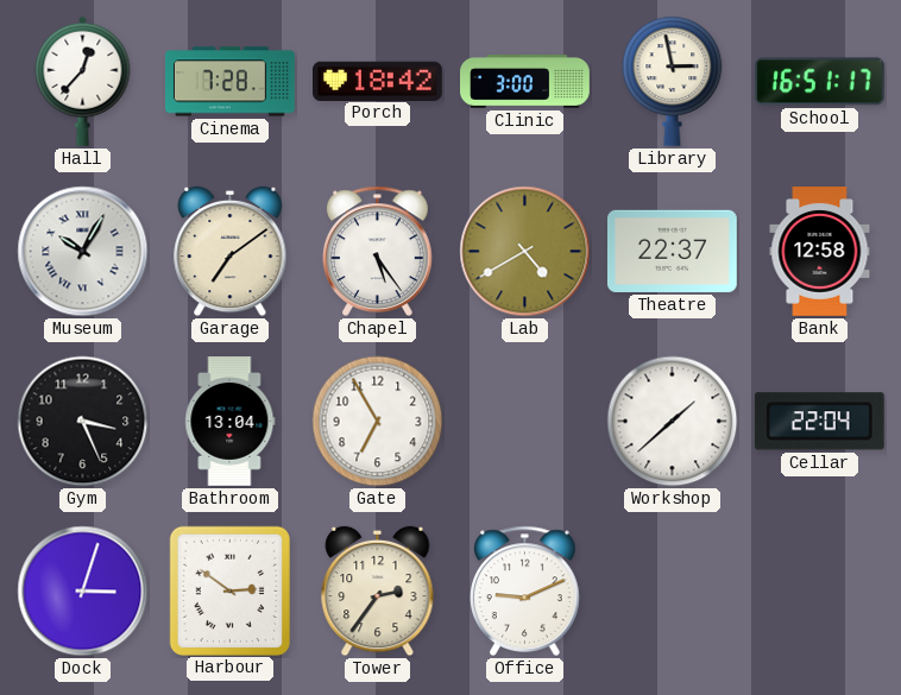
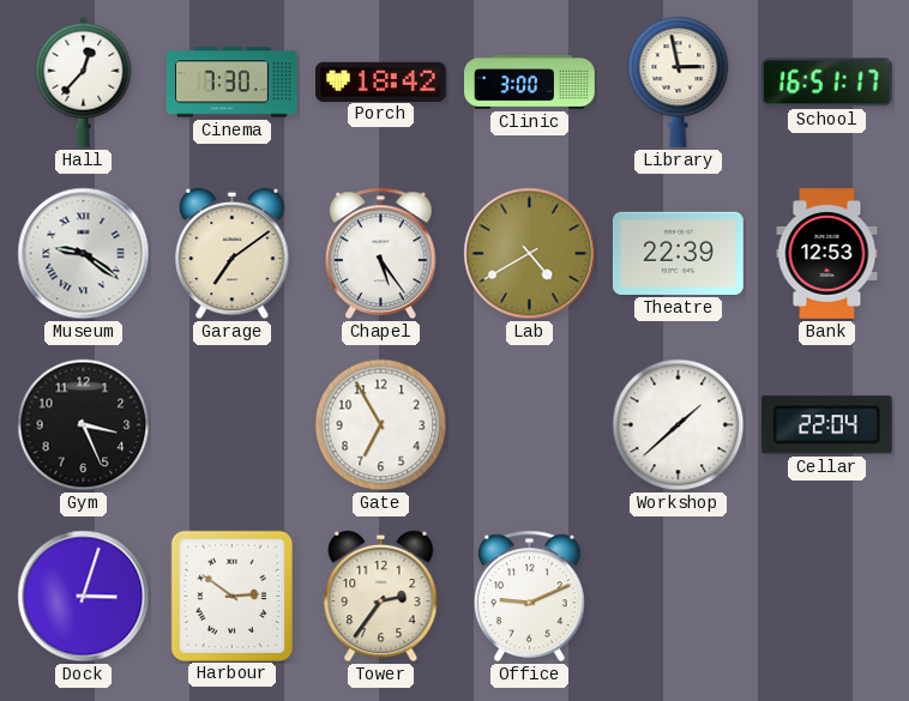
Cinema: 7:28 -> 7:30
Museum: 10:05 -> 9:21
Theatre: 22:37 -> 22:39
Bank: 12:58 -> 12:53
Bathroom: 13:04 -> none
